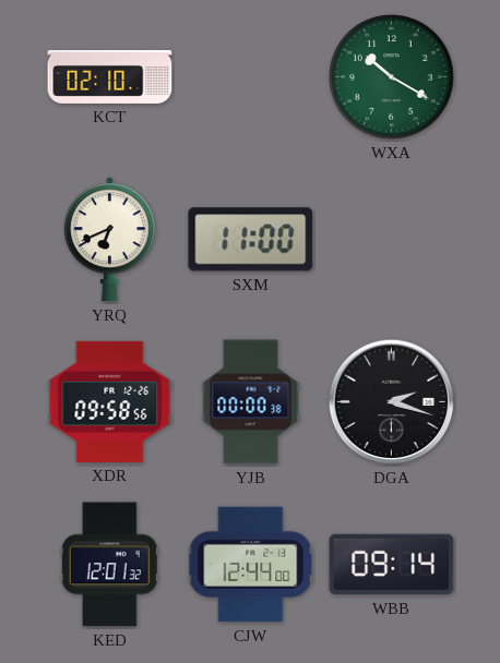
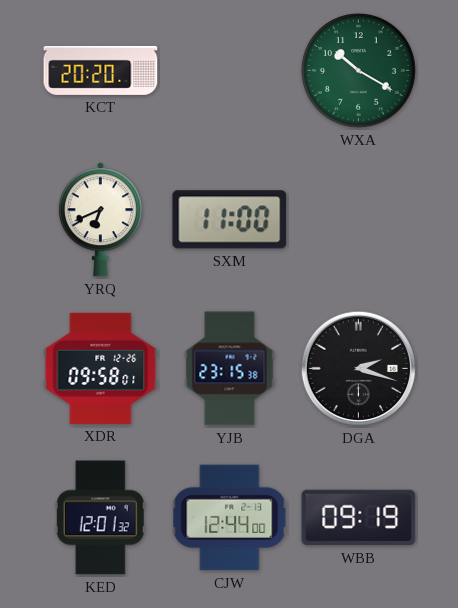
KCT: 02:10 -> 20:20
XDR: 09:58:56 -> 09:58:01
YJB: 00:00 -> 23:15
WBB: 09:14 -> 09:19
